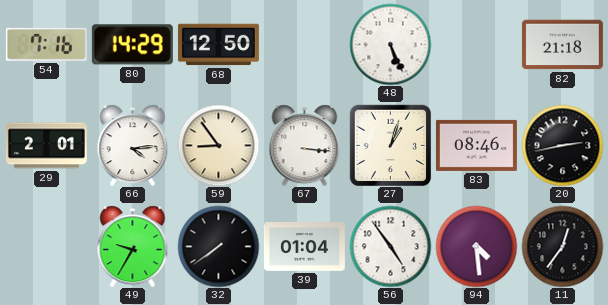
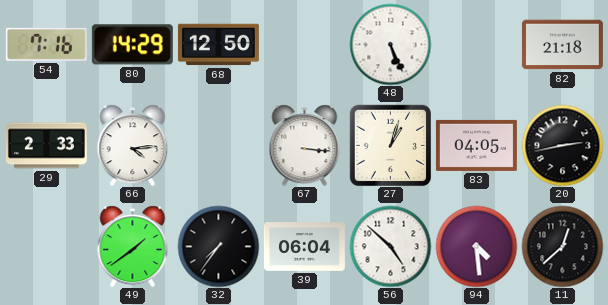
29: 2:01 -> 2:33
59: 8:54 -> none
83: 08:46 -> 04:05
49: 9:35 -> 1:39
32: 7:39 -> 7:36
39: 01:04 -> 06:04
56: 4:54 -> 4:52
11: 12:36 -> 12:38
